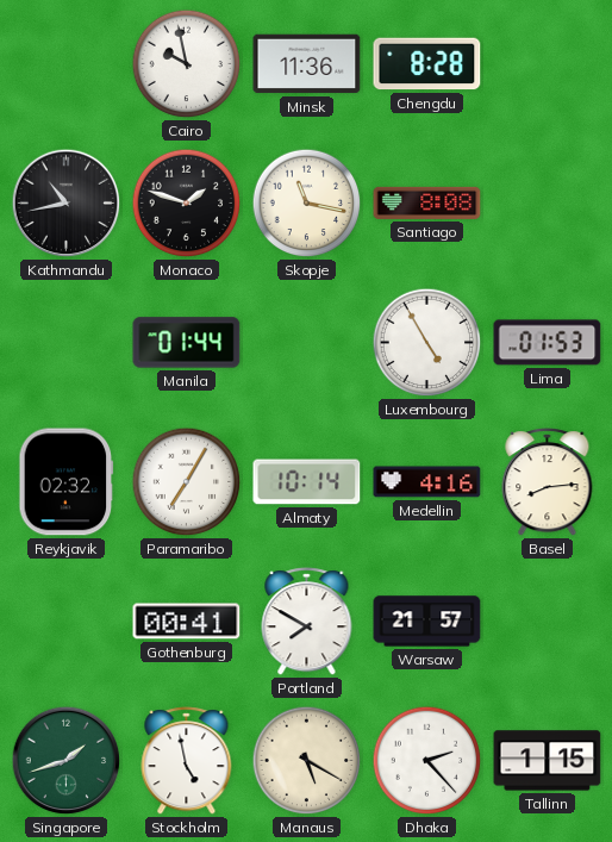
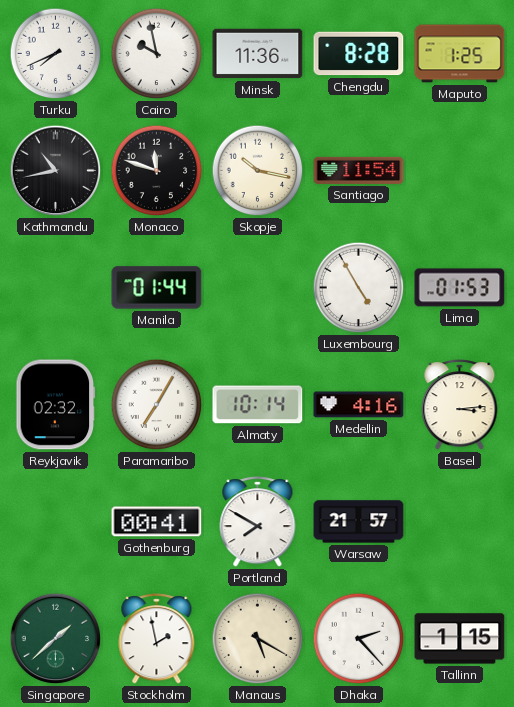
Turku: none -> 7:41
Maputo: none -> 1:25
Monaco: 1:48 -> 11:48
Skopje: 11:17 -> 10:17
Santiago: 8:08 -> 11:54
Basel: 8:14 -> 3:14
Singapore: 1:42 -> 1:38
Stockholm: 4:58 -> 1:58
